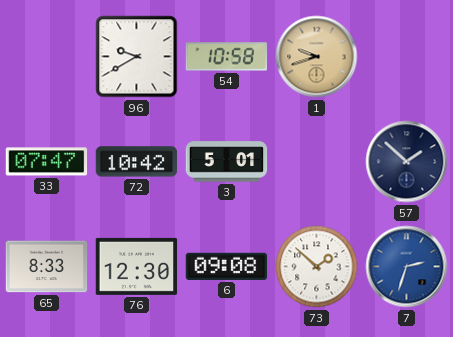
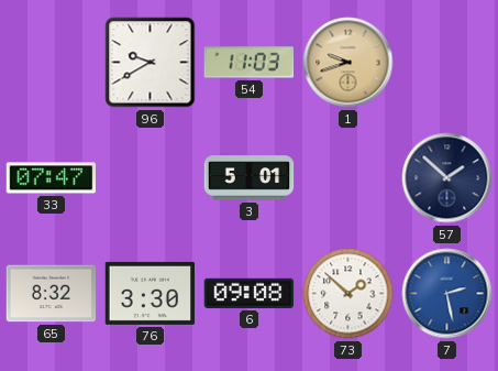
54: 10:58 -> 11:03
72: 10:42 -> none
65: 8:33 -> 8:32
76: 12:30 -> 3:30
7: 2:33 -> 2:28
